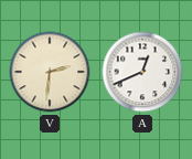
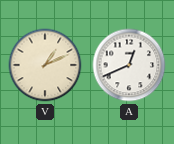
V: 2:31 -> 1:11
